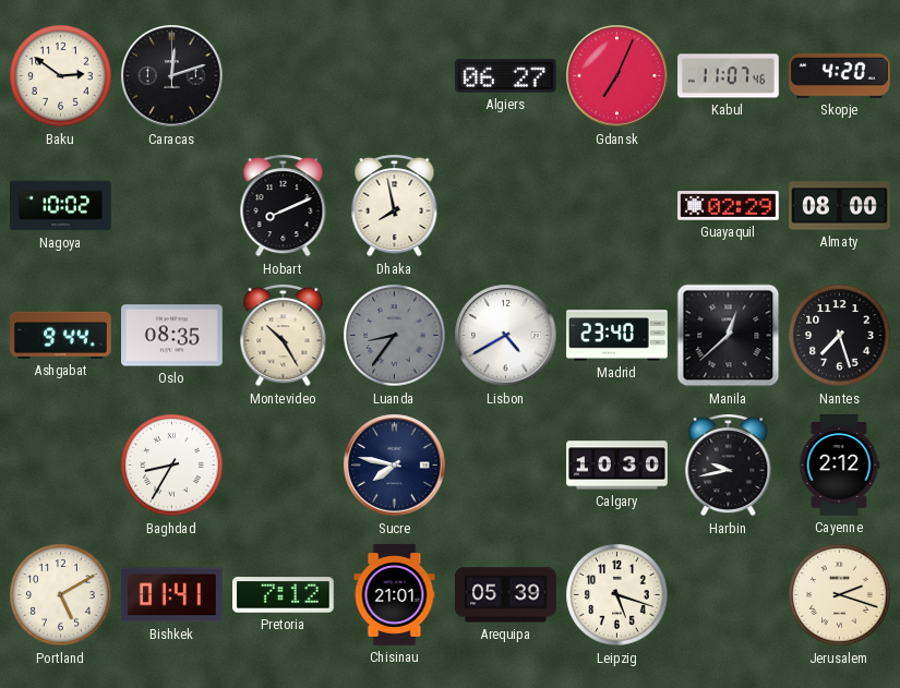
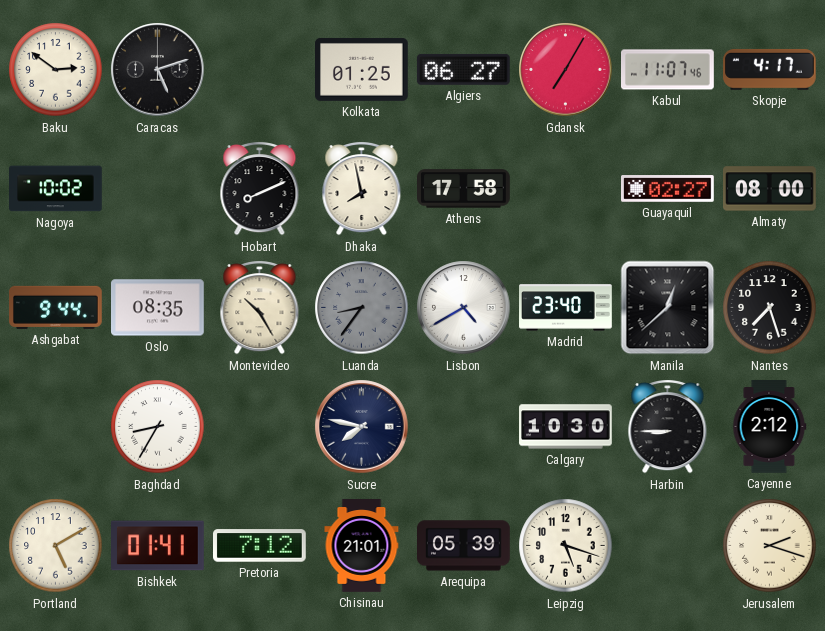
Caracas: 12:12 -> 5:12
Kolkata: none -> 01:25
Gdansk: 7:04 -> 7:05
Skopje: 4:20 -> 4:17
Athens: none -> 17:58
Guayaquil: 02:29 -> 02:27
Harbin: 9:43 -> 8:45
